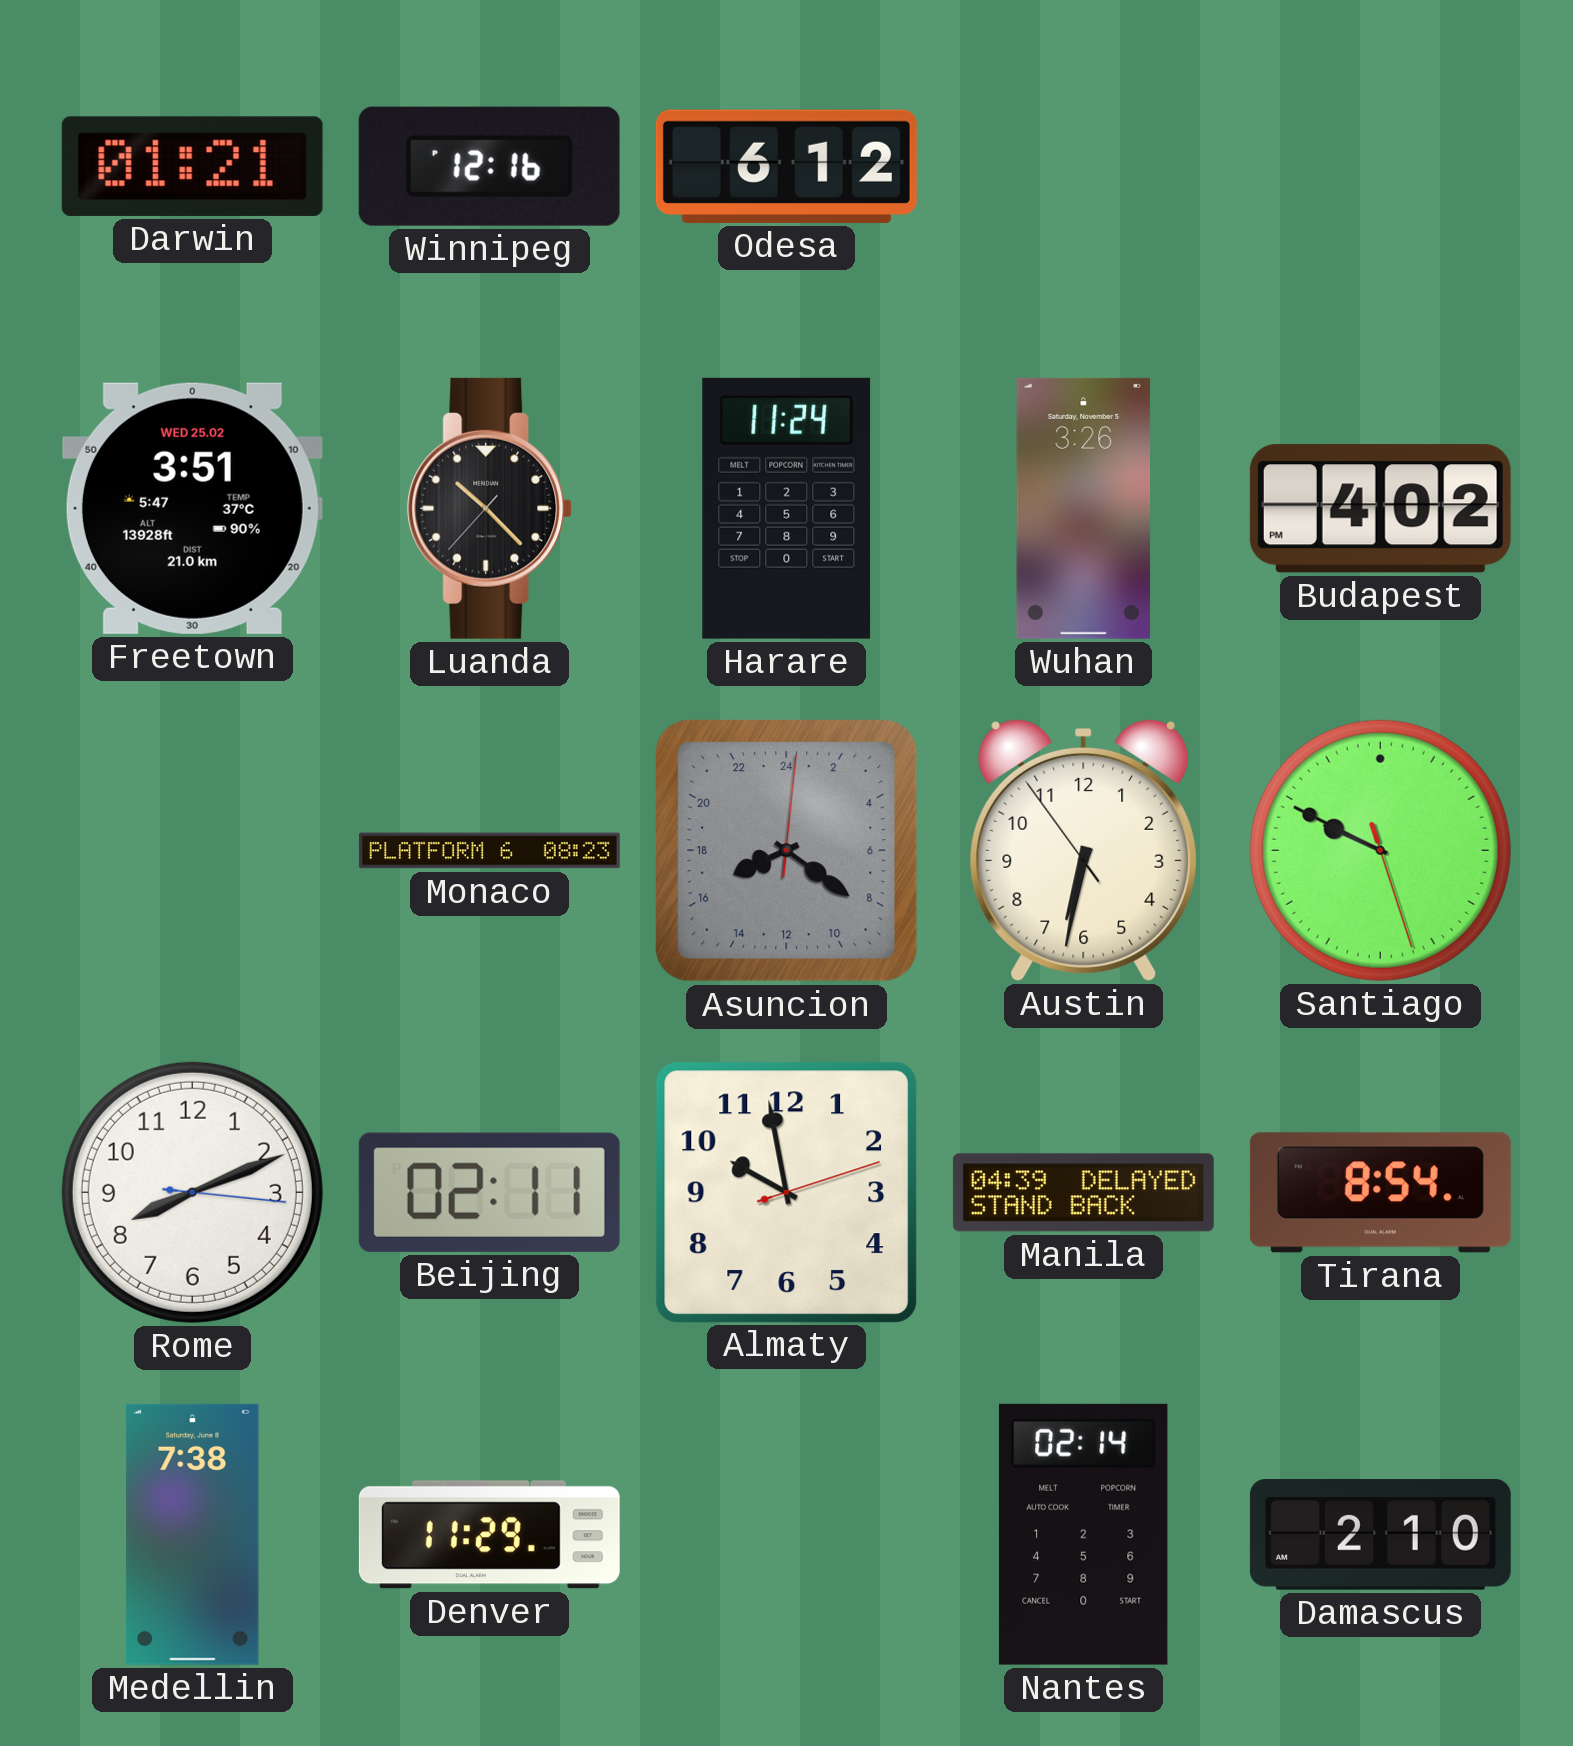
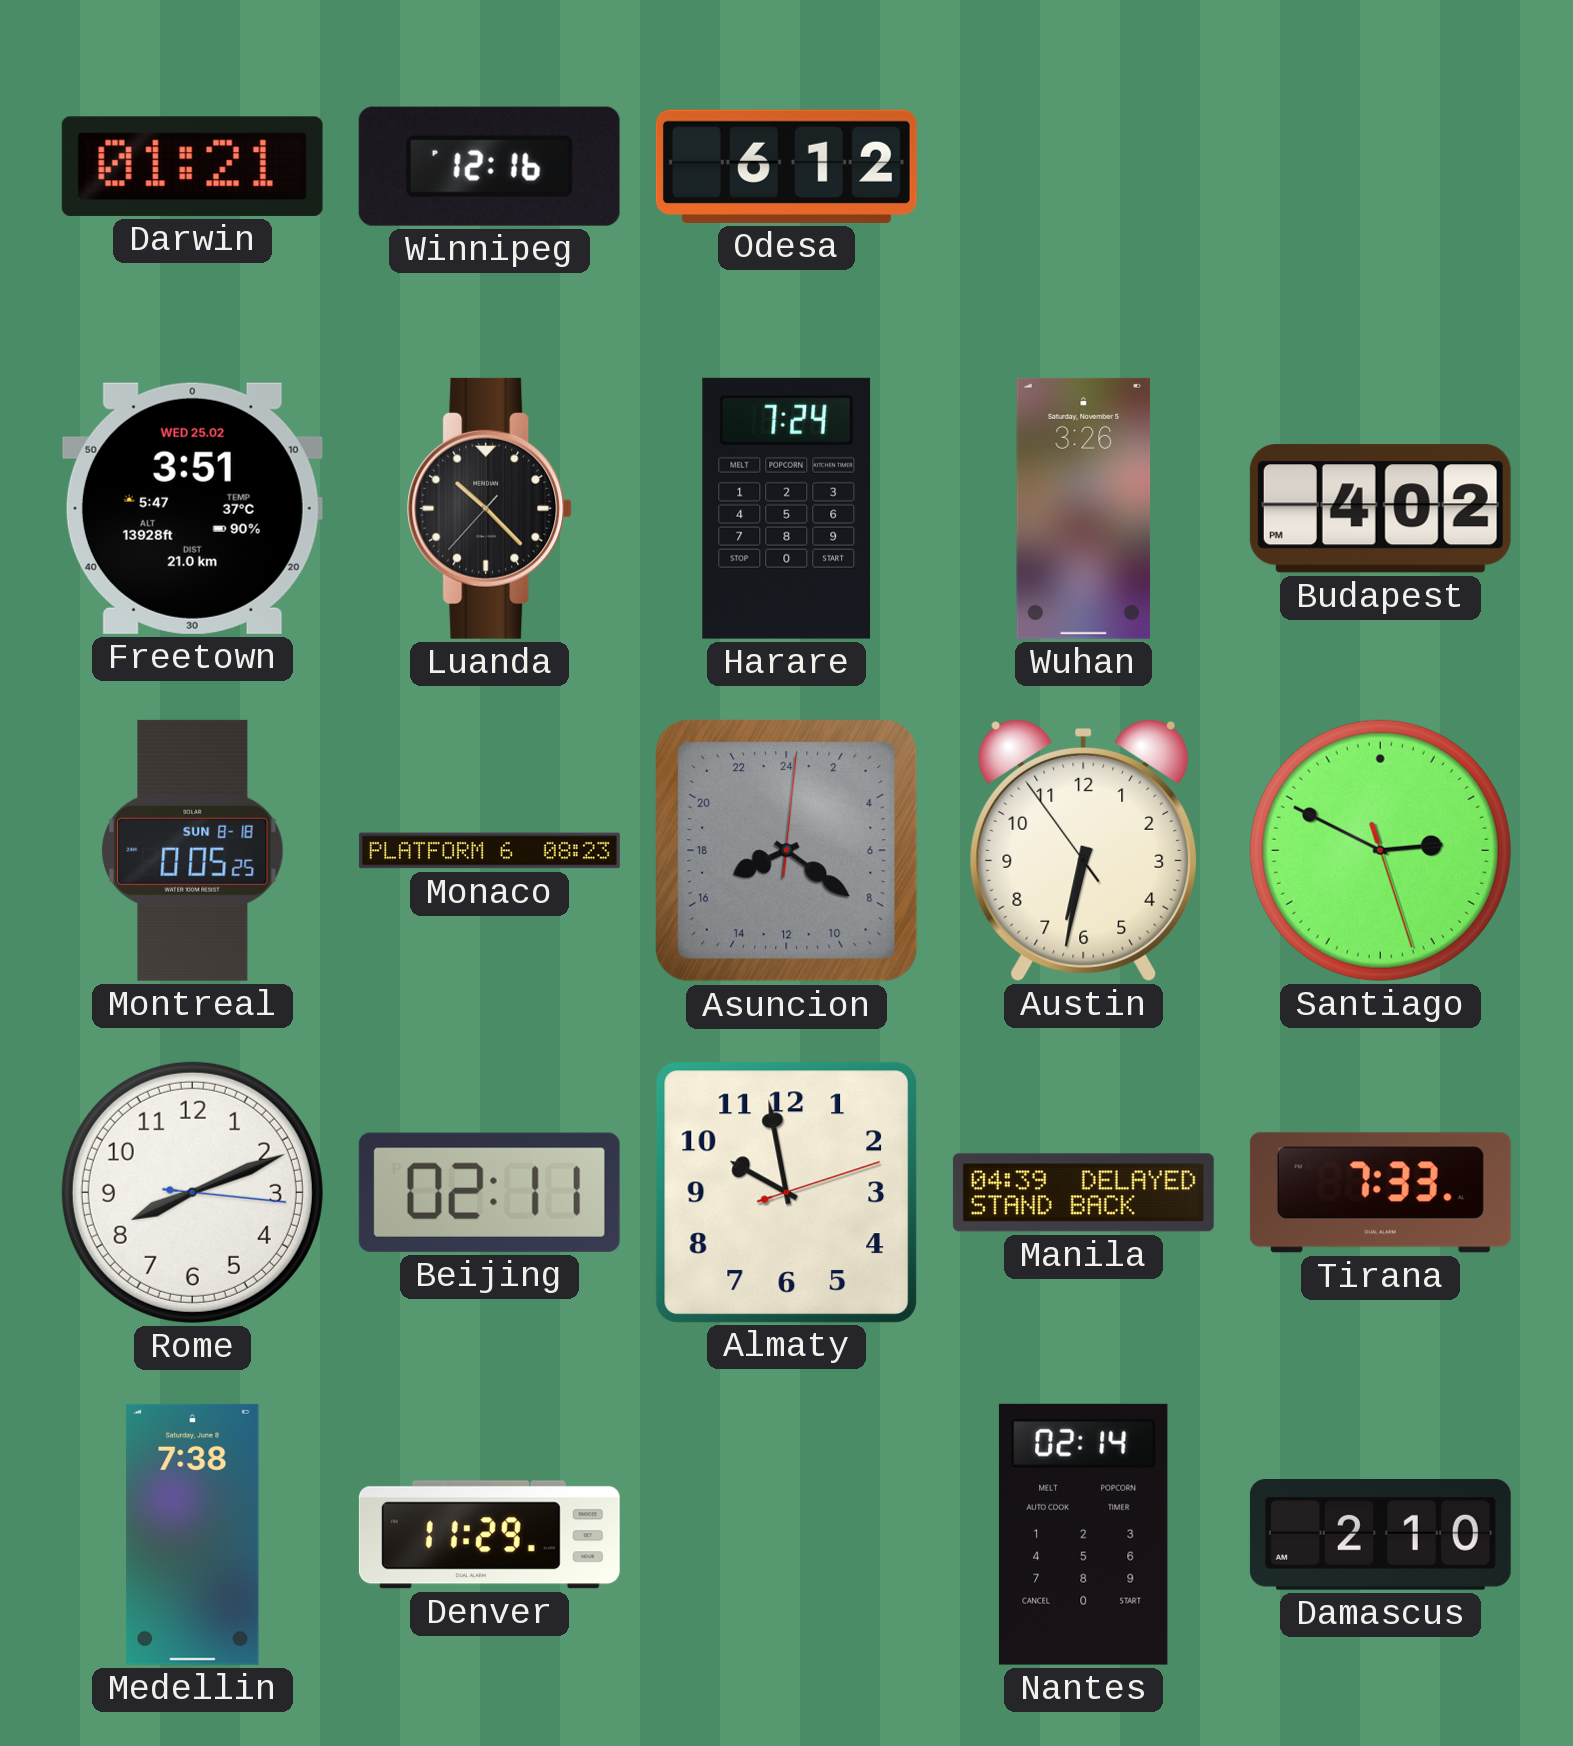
Harare: 11:24 -> 7:24
Montreal: none -> 0:05
Santiago: 9:49 -> 2:49
Tirana: 8:54 -> 7:33
